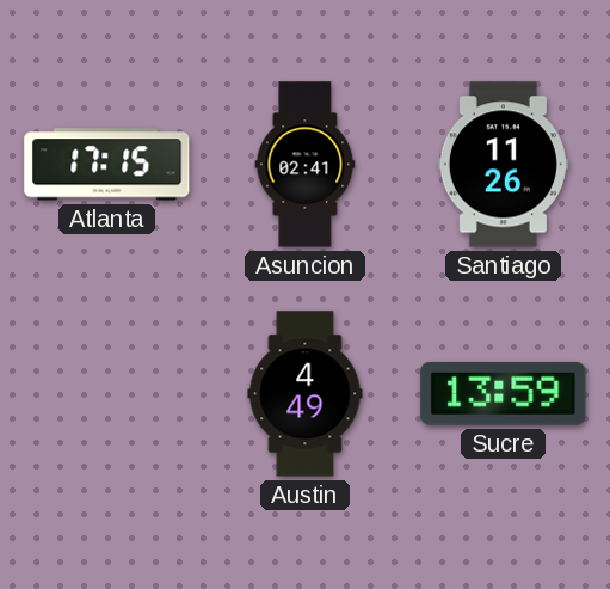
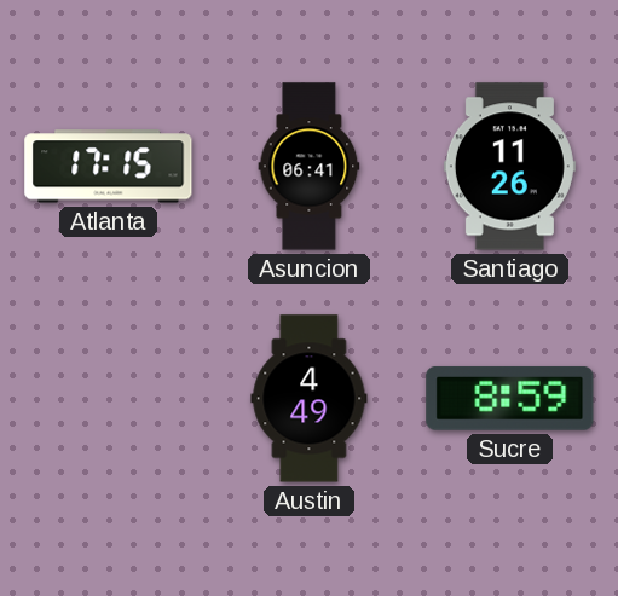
Asuncion: 02:41 -> 06:41
Sucre: 13:59 -> 8:59
